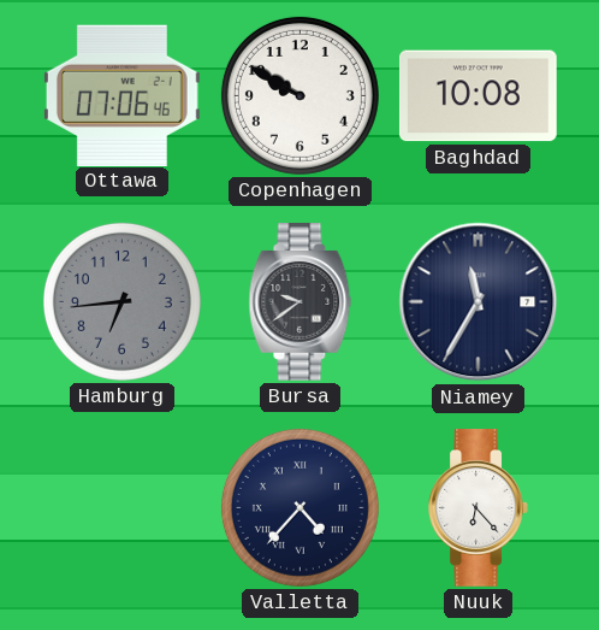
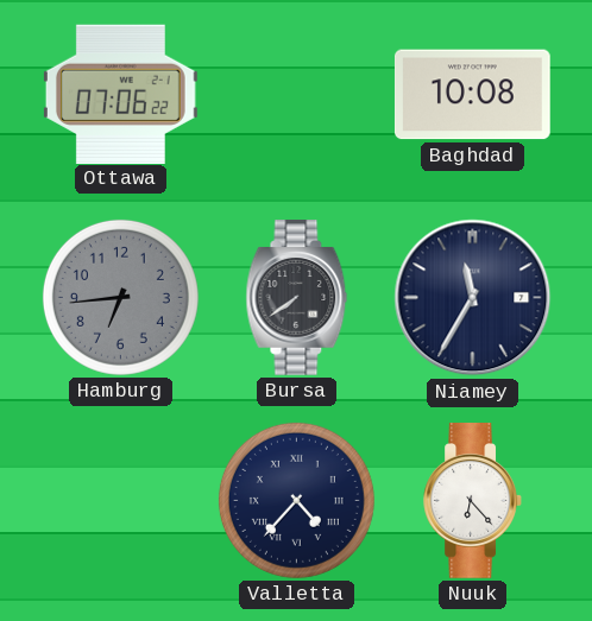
Ottawa: 07:06:46 -> 07:06:22
Copenhagen: 9:50 -> none
Bursa: 9:39 -> 7:39
